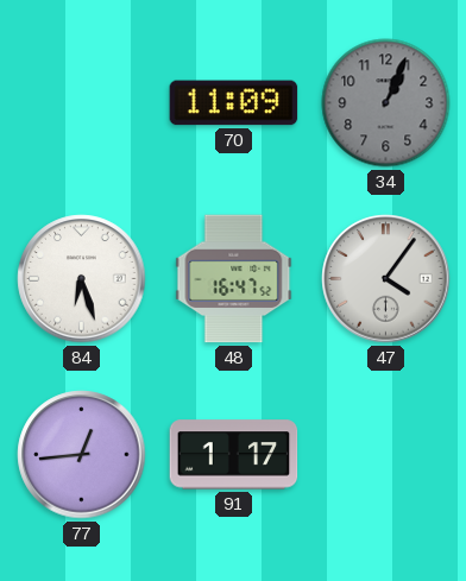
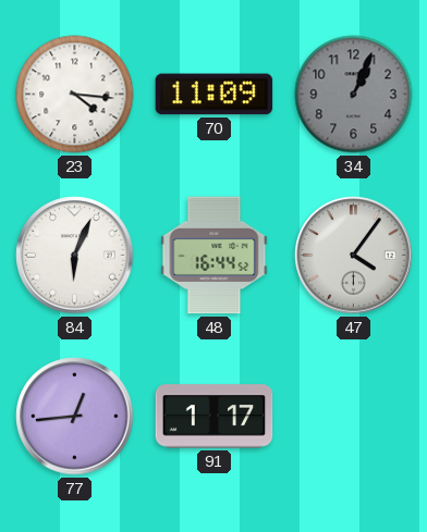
23: none -> 4:16
84: 6:27 -> 6:04
48: 16:47 -> 16:44
